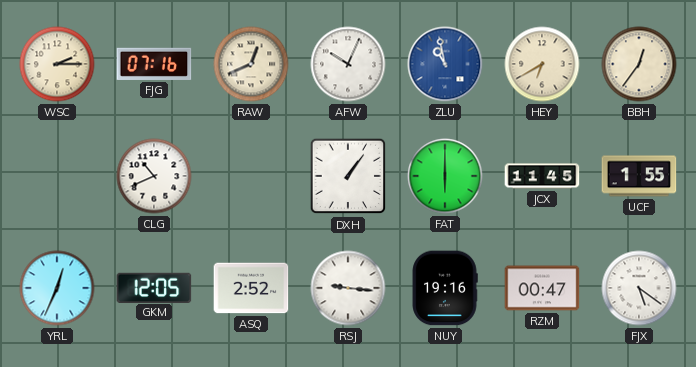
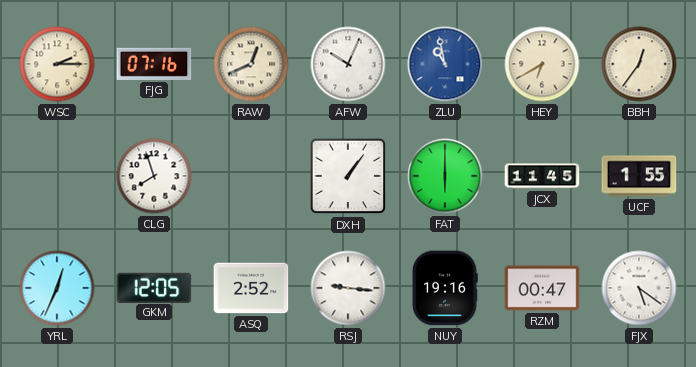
CLG: 10:41 -> 7:57
